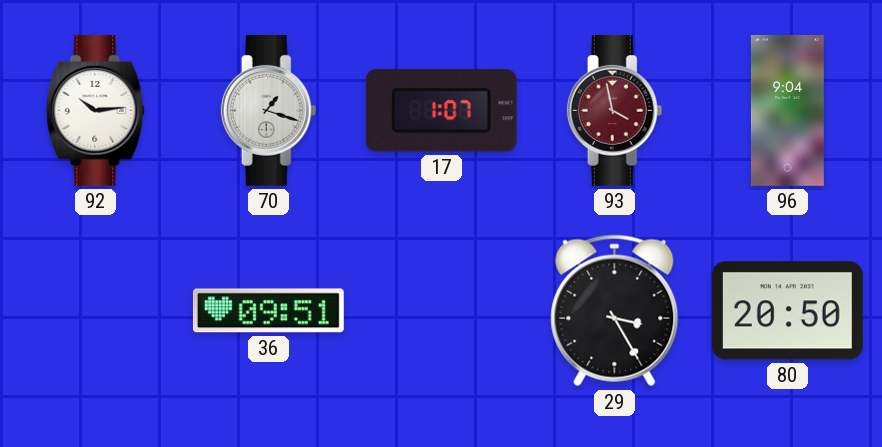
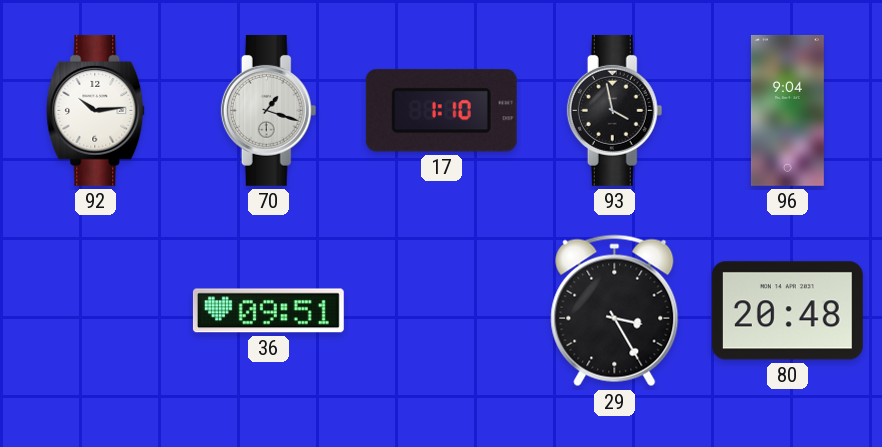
17: 1:07 -> 1:10
93 dial: burgundy -> black
80: 20:50 -> 20:48
